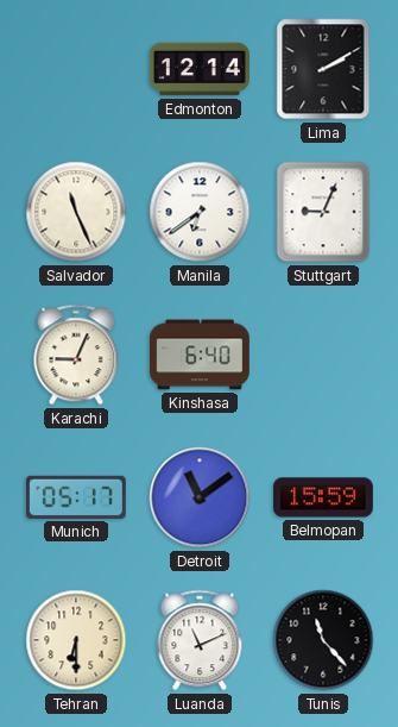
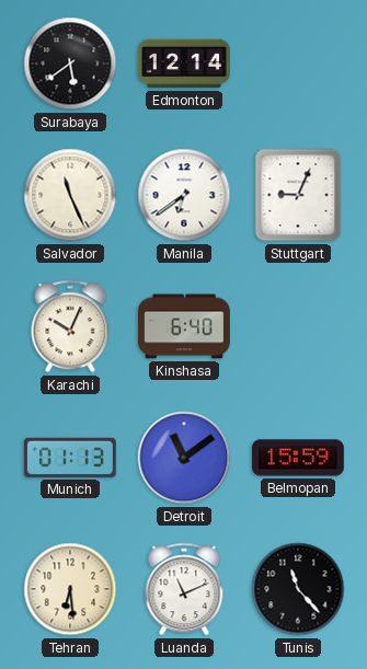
Surabaya: none -> 5:39
Lima: 2:10 -> none
Karachi: 9:04 -> 10:04
Munich: 05:17 -> 01:13
Tehran: 6:30 -> 6:29
